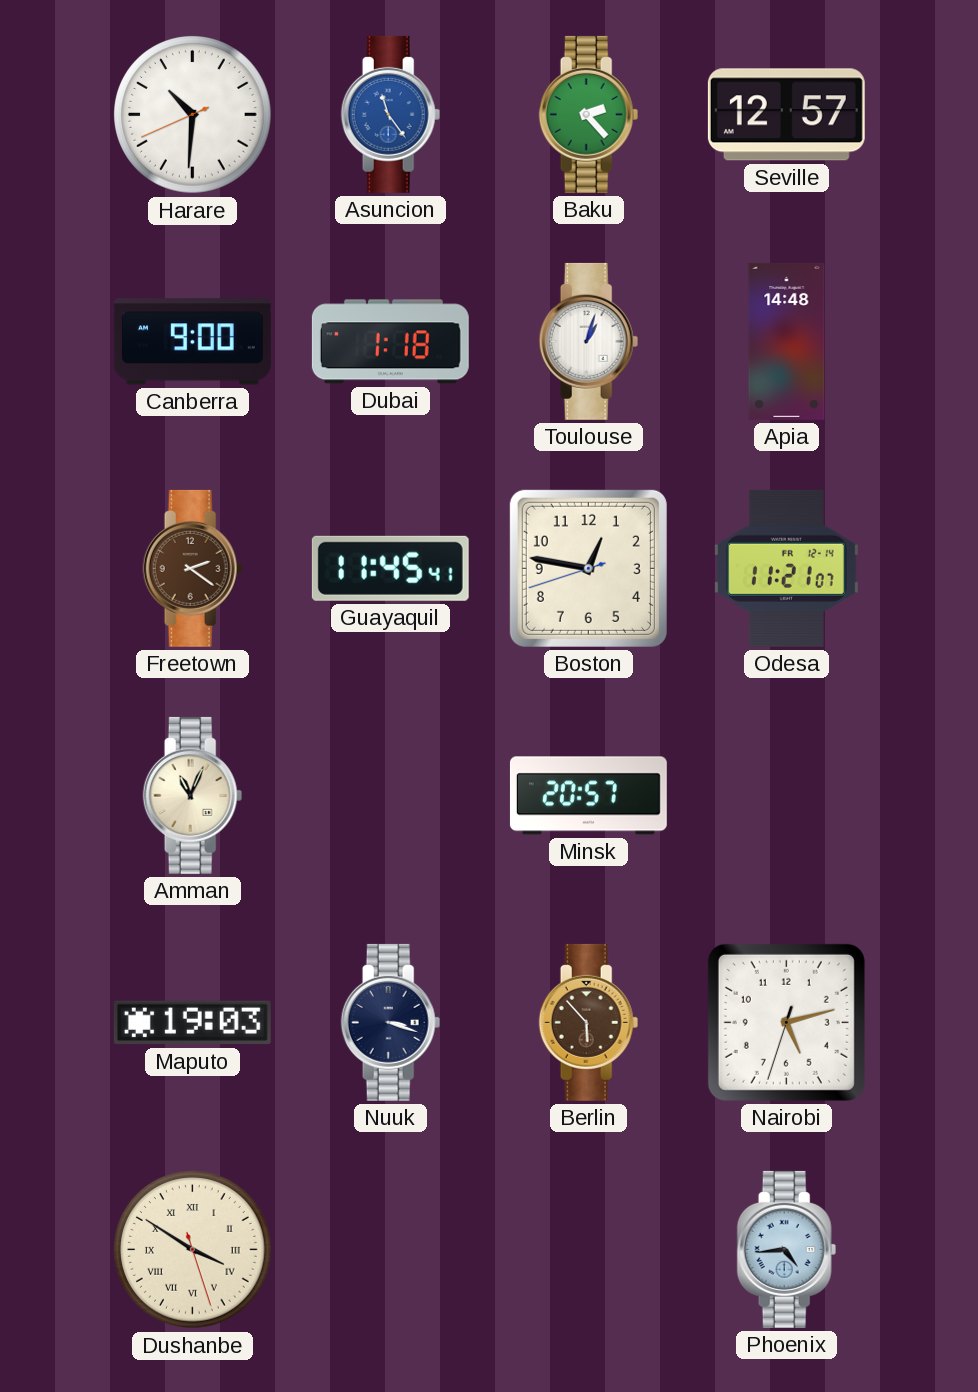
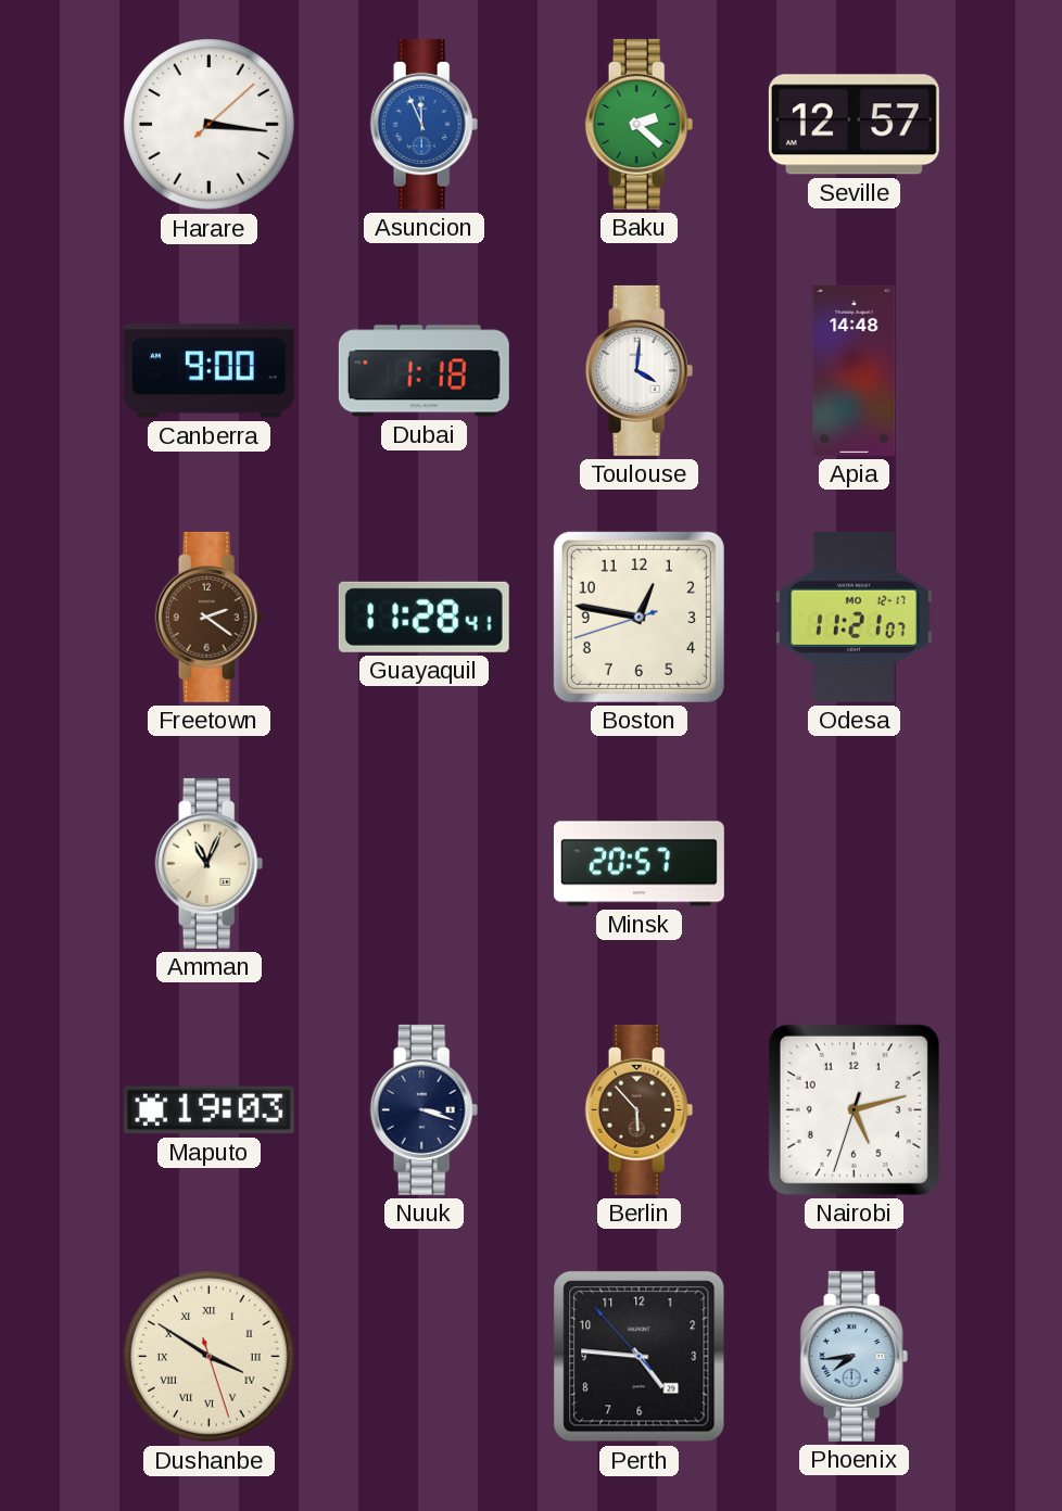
Harare: 10:30 -> 3:16
Asuncion: 11:24 -> 11:56
Baku: 2:23 -> 2:22
Toulouse: 1:03 -> 4:01
Guayaquil: 11:45 -> 11:28
Odesa date: FR 12-14 -> MO 12-17
Perth: none -> 4:45
Phoenix: 4:44 -> 7:44
